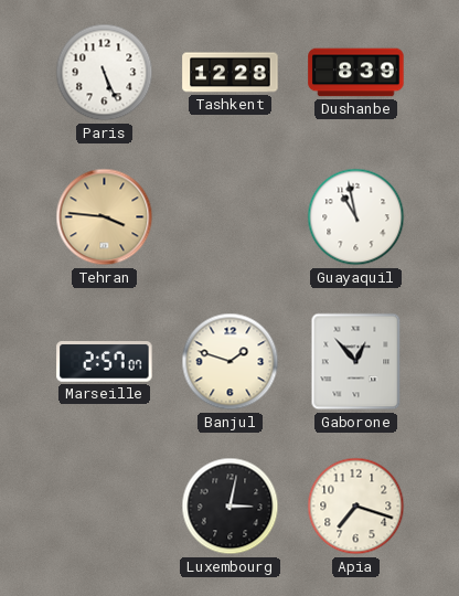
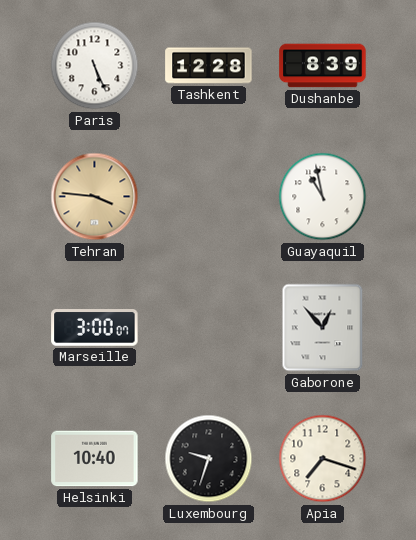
Marseille: 2:57 -> 3:00
Banjul: 1:48 -> none
Helsinki: none -> 10:40
Luxembourg: 3:02 -> 9:33
